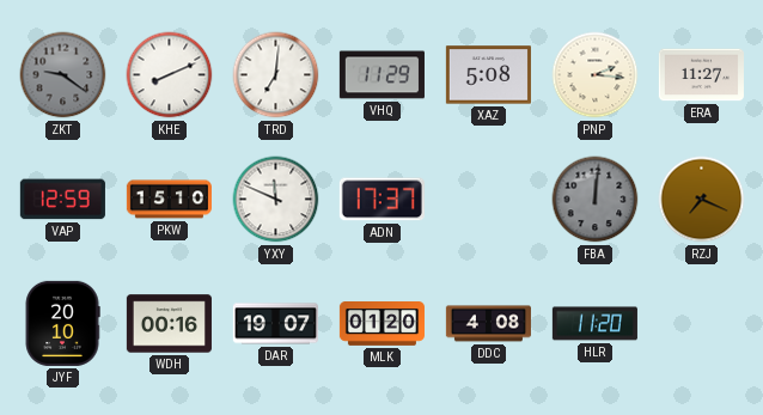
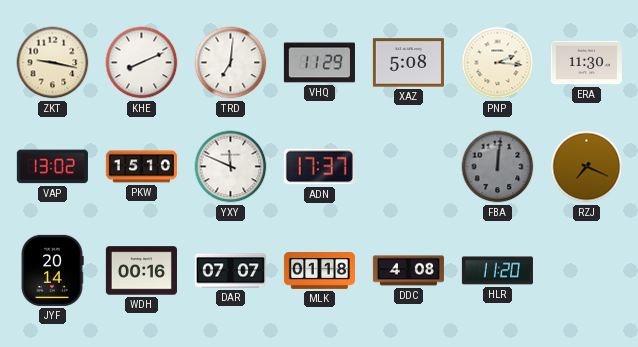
ZKT: 9:21 -> 9:17
ZKT dial: grey -> cream
ERA: 11:27 -> 11:30
VAP: 12:59 -> 13:02
JYF: 20:10 -> 20:14
DAR: 19:07 -> 07:07
MLK: 01:20 -> 01:18
